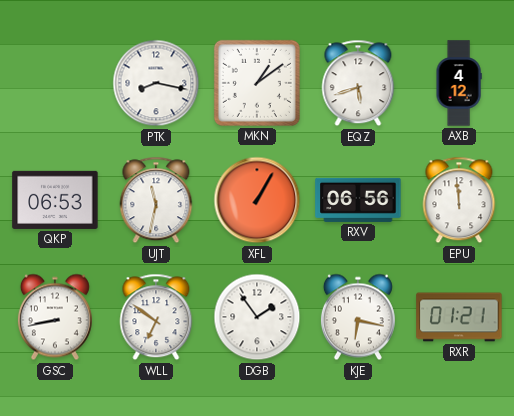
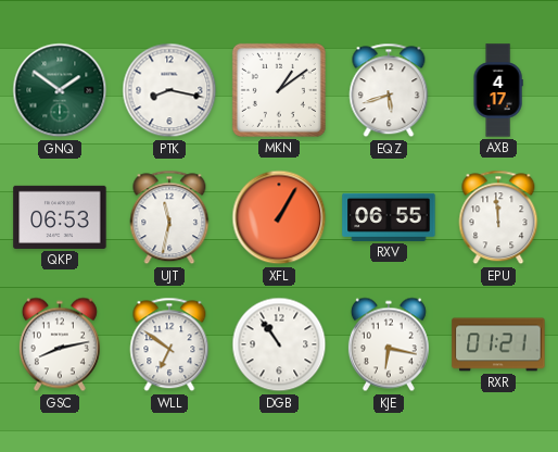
GNQ: none -> 1:51
AXB: 4:12 -> 4:17
RXV: 06:56 -> 06:55
GSC: 8:43 -> 8:13
DGB: 1:54 -> 10:54
